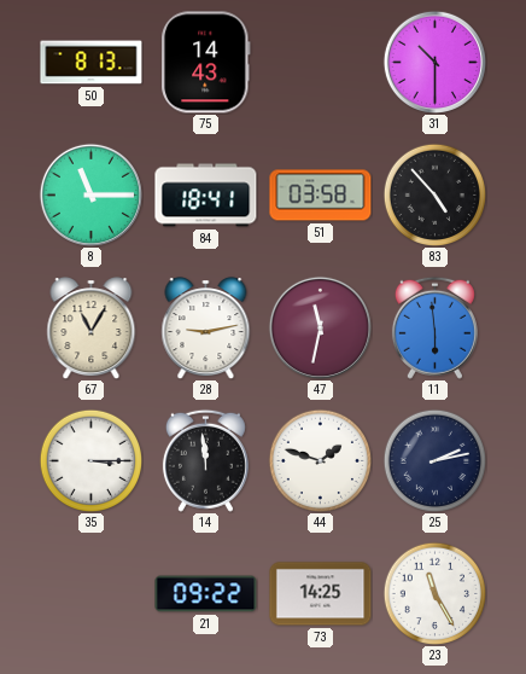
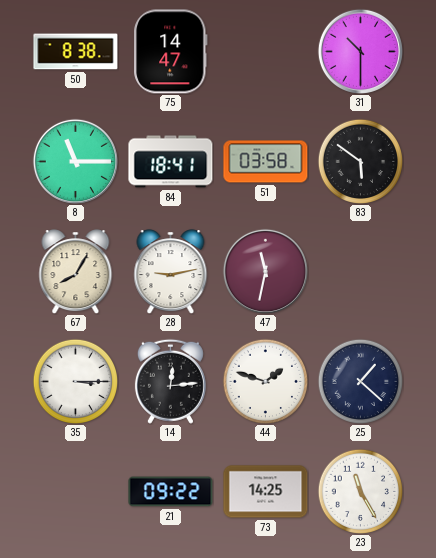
50: 8:13 -> 8:38
75: 14:43 -> 14:47
83: 4:53 -> 5:51
67: 11:05 -> 8:05
11: 5:59 -> none
14: 11:59 -> 12:14
25: 2:13 -> 1:22
